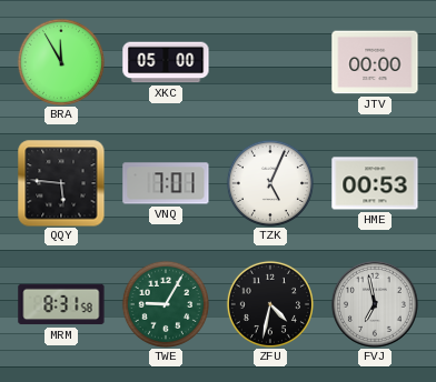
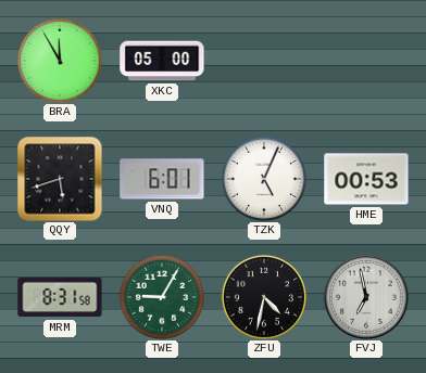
JTV: 00:00 -> none
QQY: 5:46 -> 5:42
VNQ: 7:01 -> 6:01
